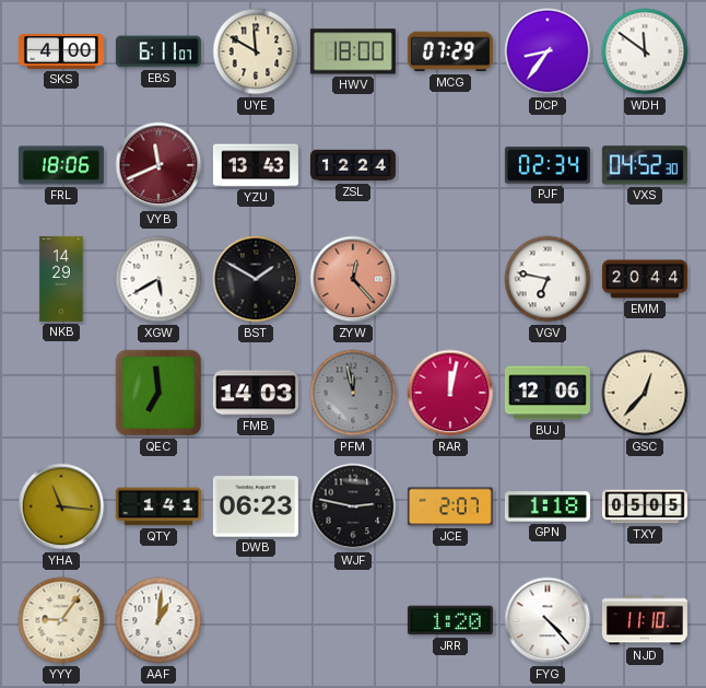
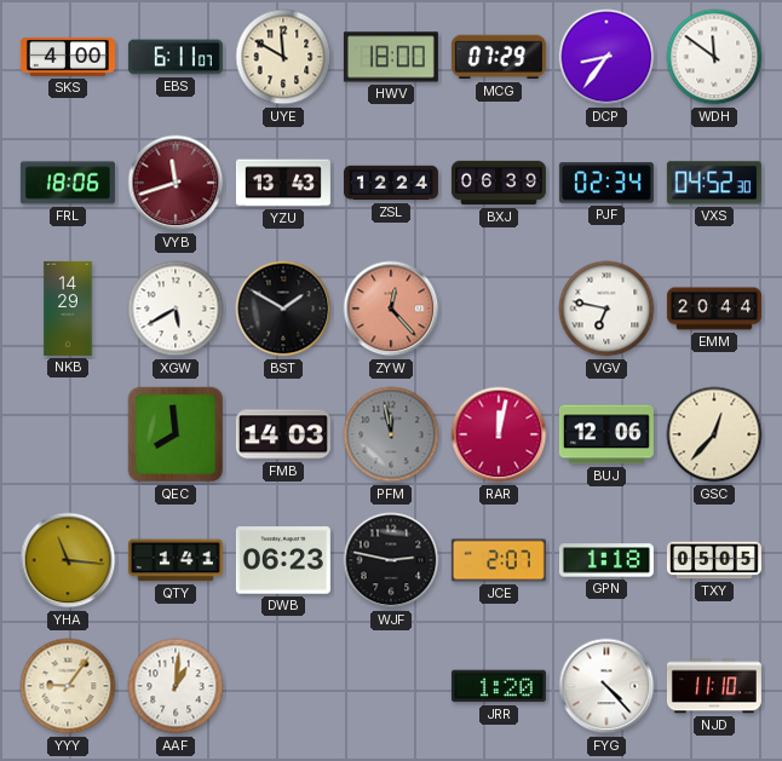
VYB: 11:41 -> 11:42
BXJ: none -> 06:39
QEC: 6:59 -> 7:59
